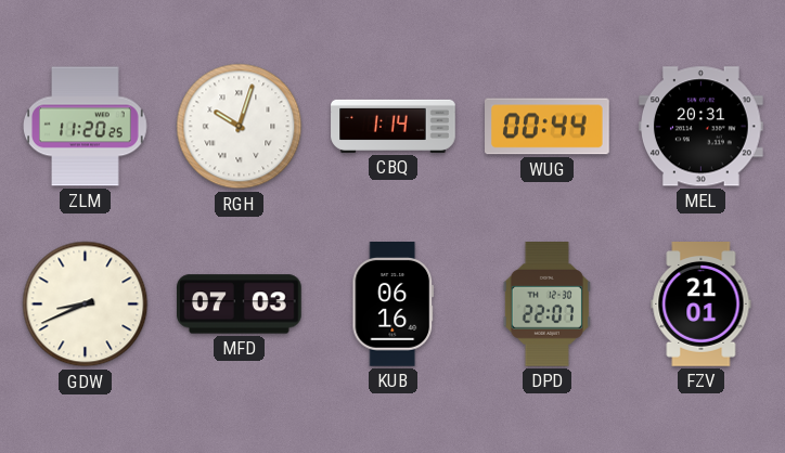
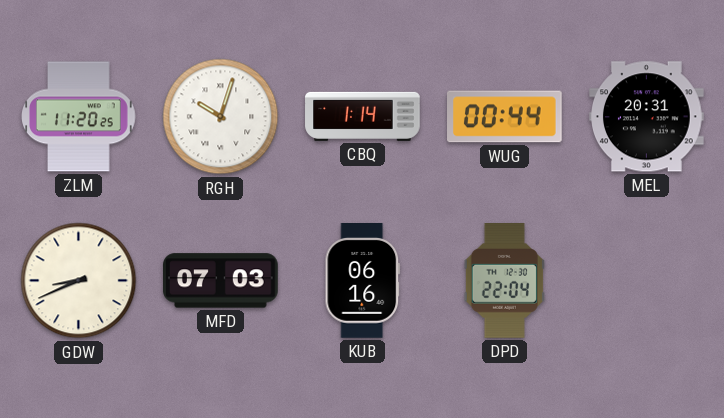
DPD: 22:07 -> 22:04
FZV: 21:01 -> none
